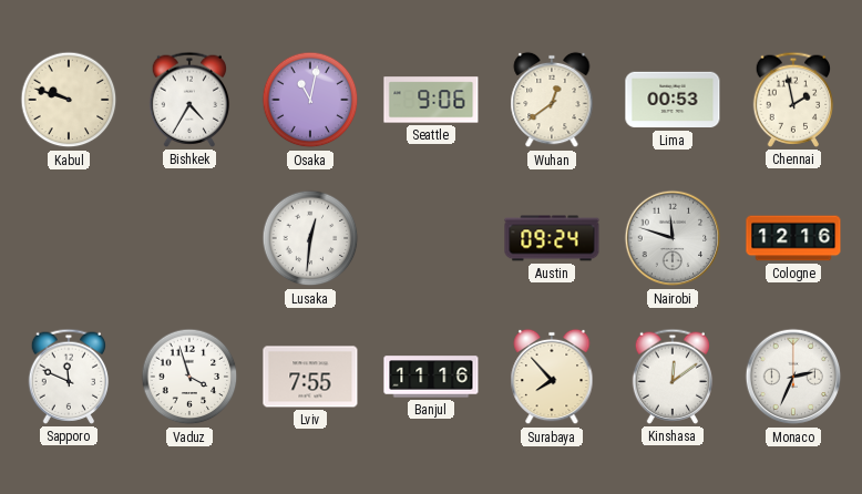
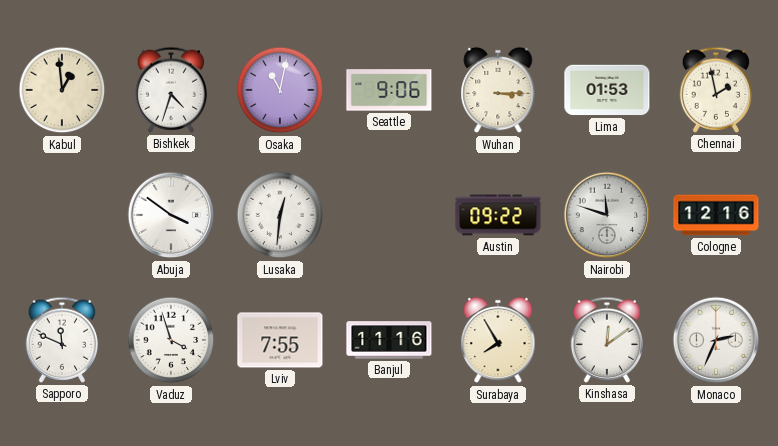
Kabul: 9:48 -> 12:59
Bishkek: 4:35 -> 4:33
Wuhan: 12:39 -> 3:15
Lima: 00:53 -> 01:53
Abuja: none -> 3:51
Austin: 09:24 -> 09:22
Surabaya: 7:53 -> 7:55
